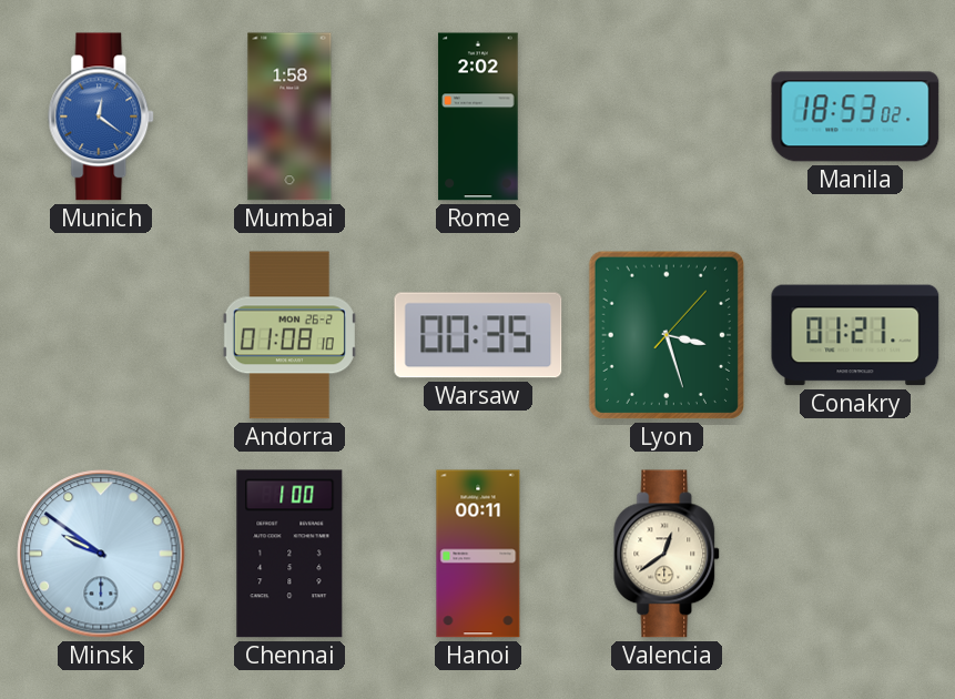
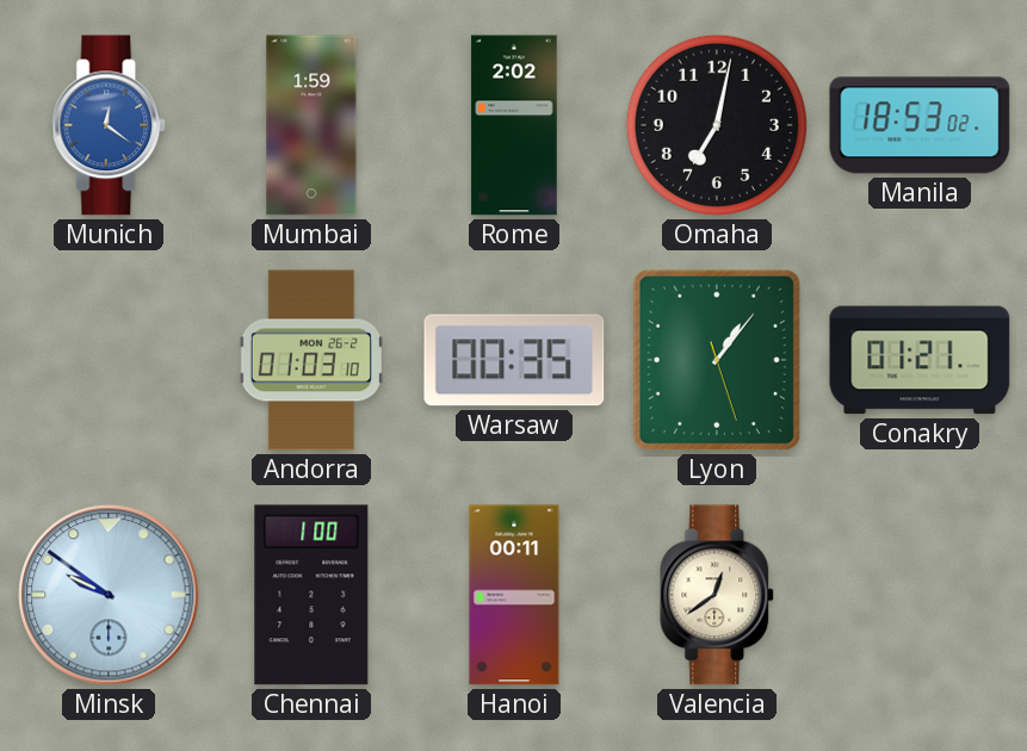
Mumbai: 1:58 -> 1:59
Omaha: none -> 7:02
Andorra: 01:08 -> 01:03
Lyon: 3:27 -> 1:06
